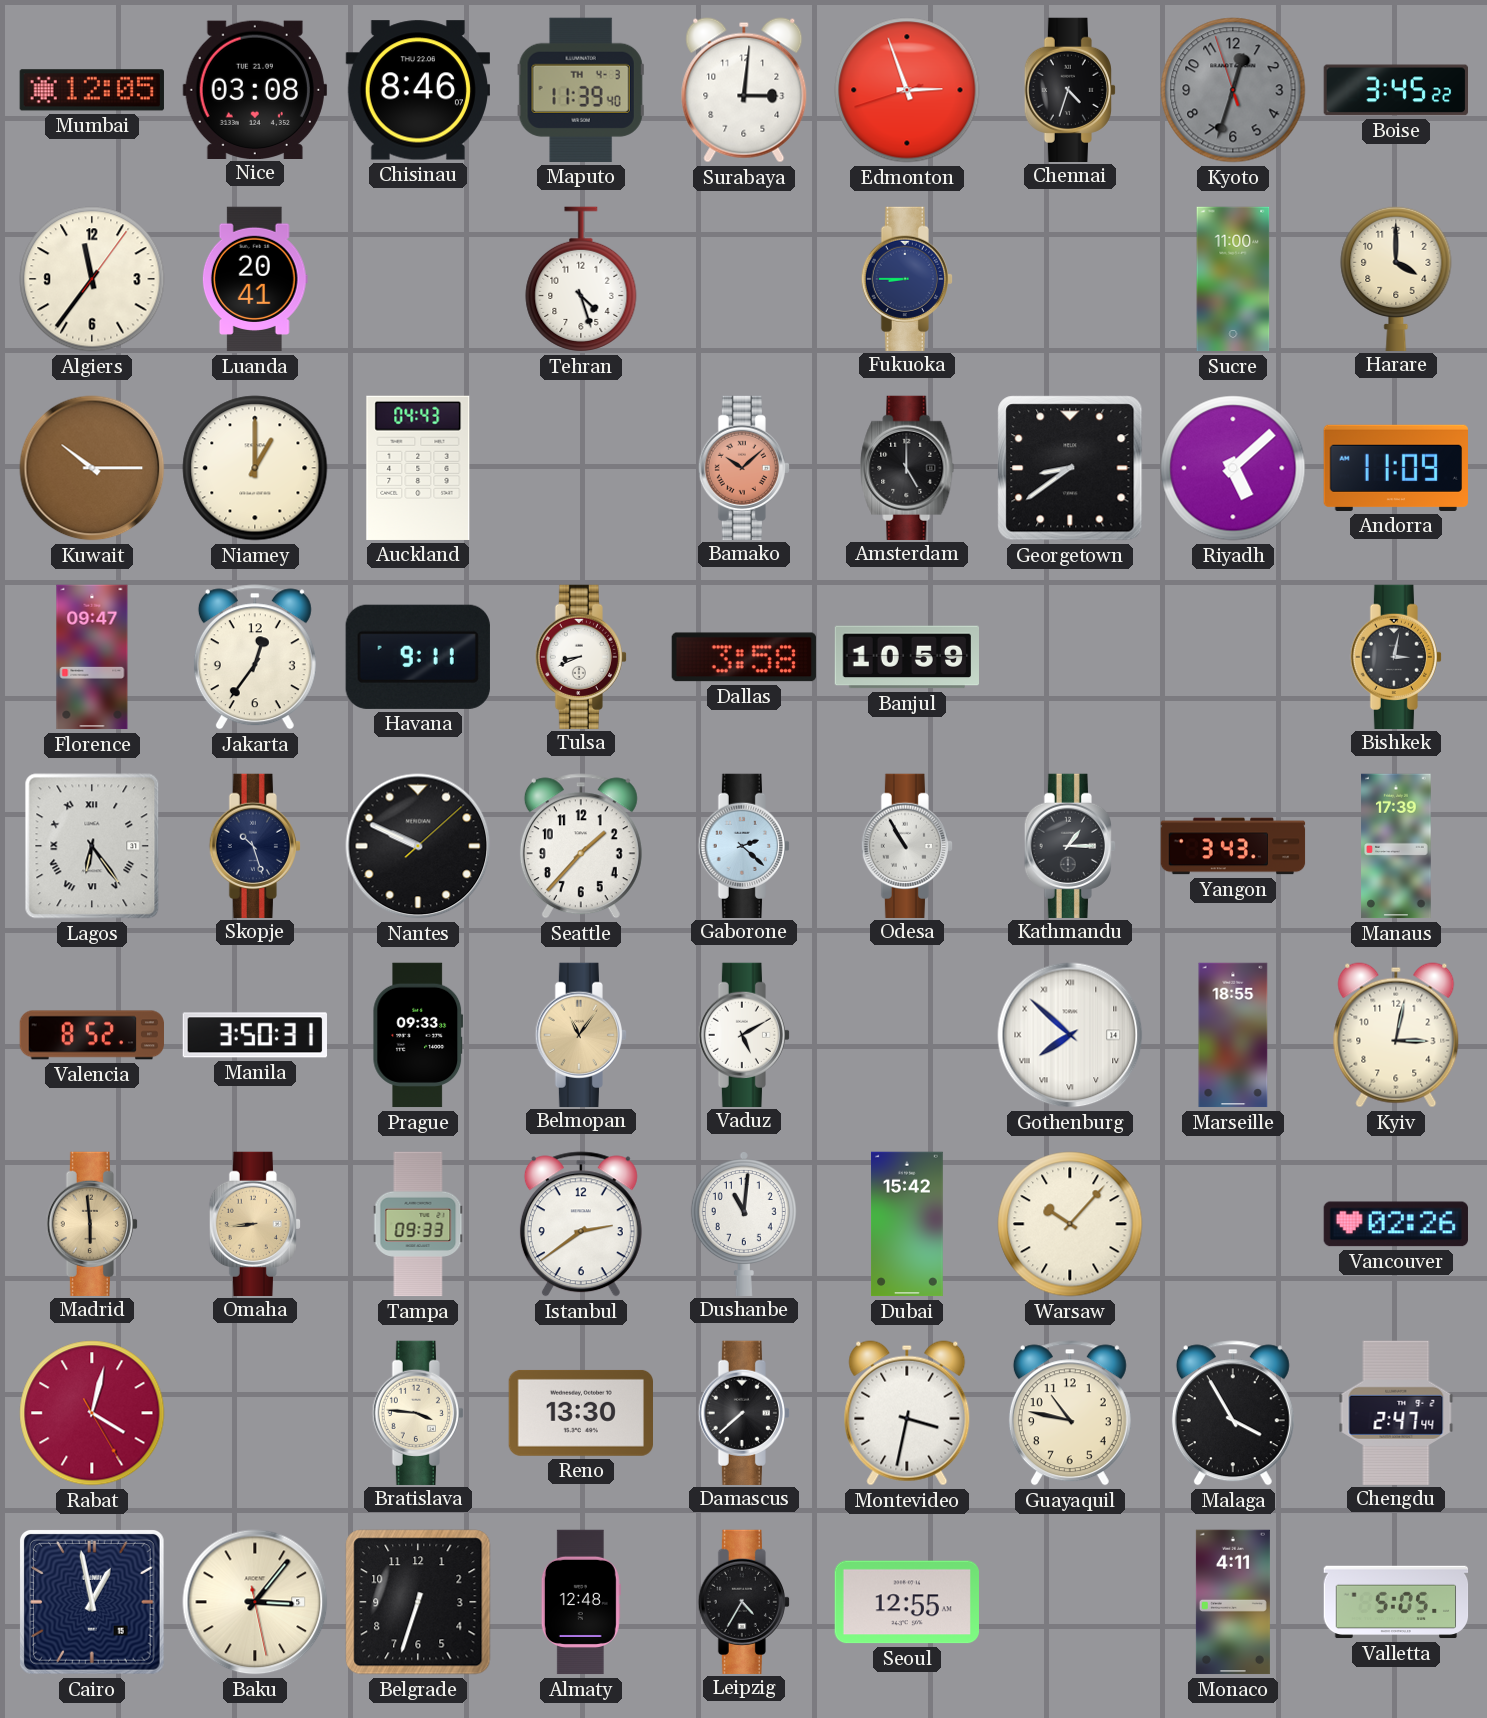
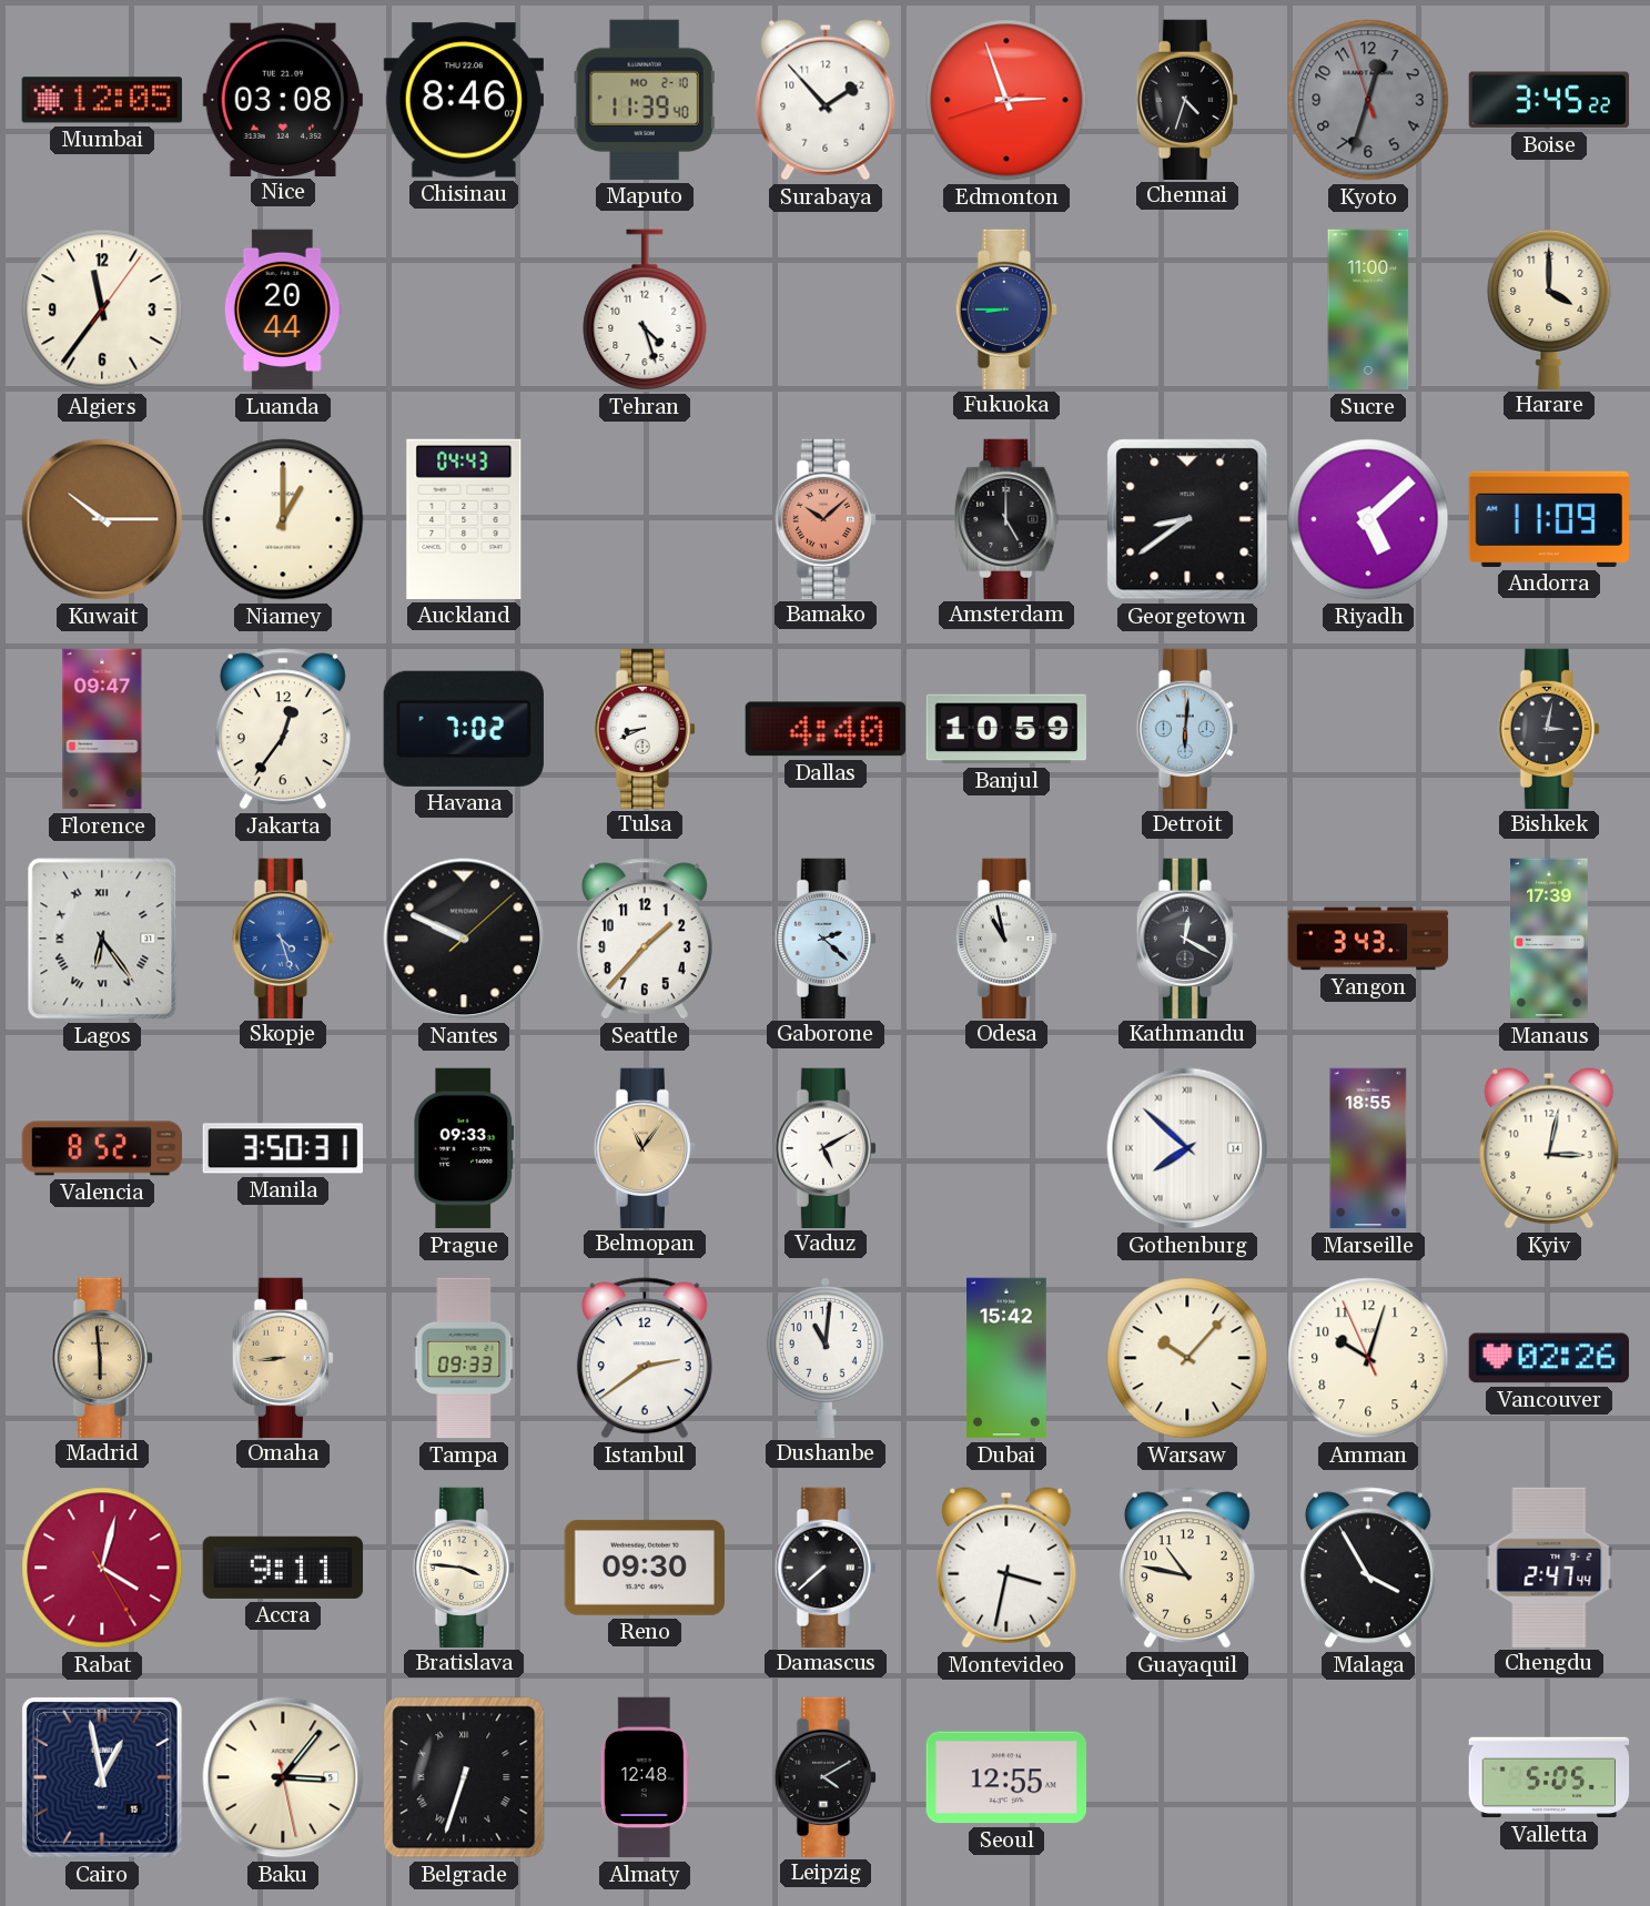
Maputo date: TH 4-3 -> MO 2-10
Surabaya: 3:01 -> 1:53
Luanda: 20:41 -> 20:44
Havana: 9:11 -> 7:02
Dallas: 3:58 -> 4:40
Detroit: none -> 6:01
Skopje: 10:27 -> 4:27
Skopje dial: navy -> blue
Odesa: 10:55 -> 10:58
Kathmandu: 1:15 -> 12:20
Amman: none -> 10:02
Accra: none -> 9:11
Reno: 13:30 -> 09:30
Belgrade numerals: Arabic -> Roman
Leipzig: 4:35 -> 4:10
Monaco: 4:11 -> none
